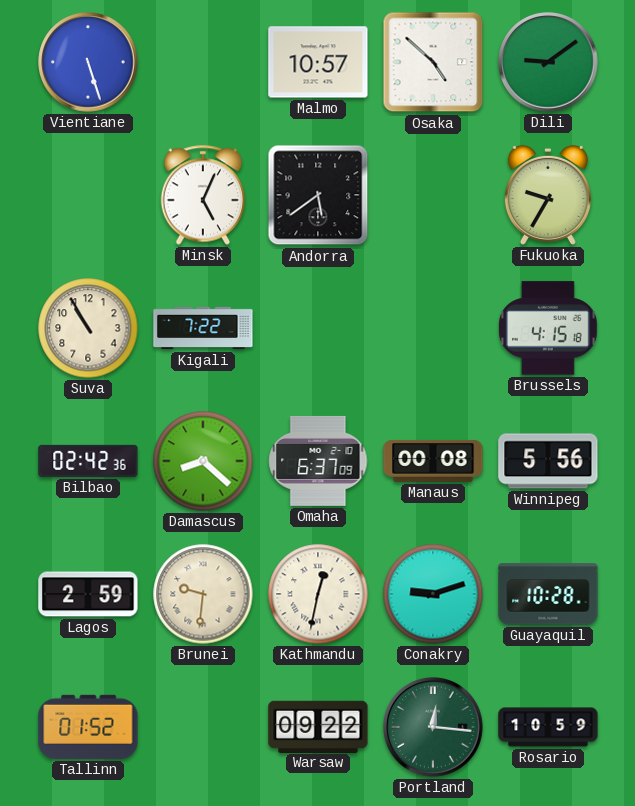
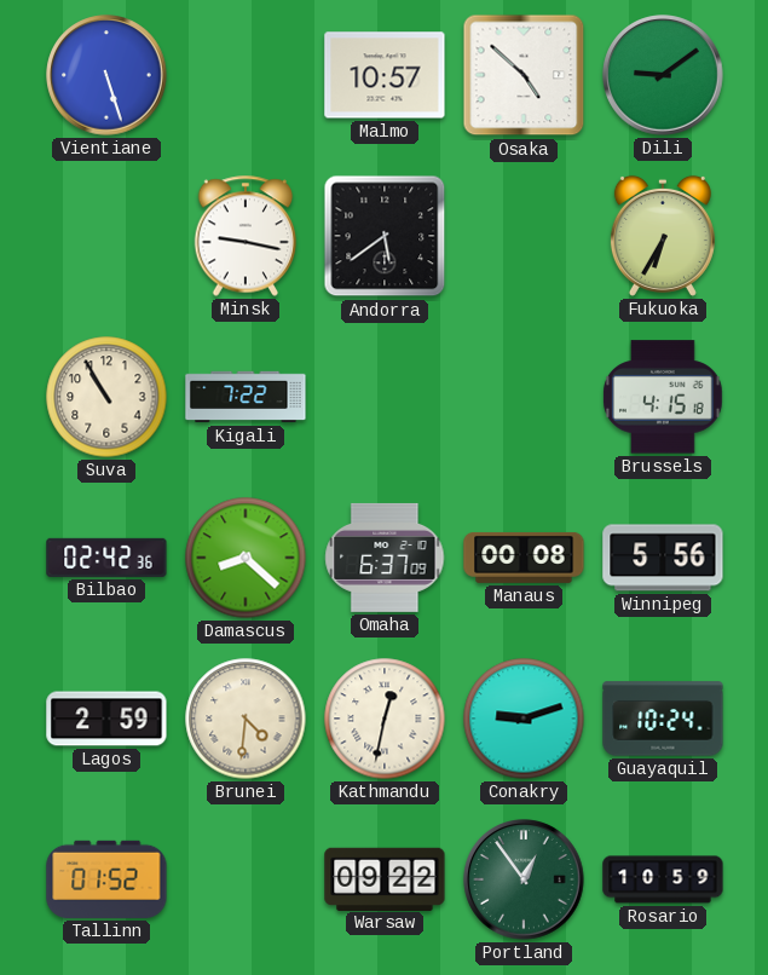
Minsk: 5:04 -> 9:17
Fukuoka: 9:35 -> 6:35
Brunei: 9:31 -> 4:31
Guayaquil: 10:28 -> 10:24
Portland: 12:16 -> 12:54
